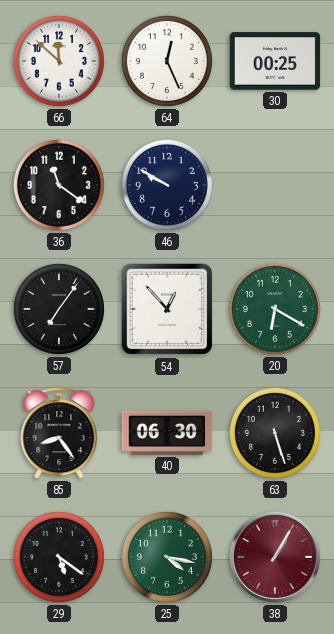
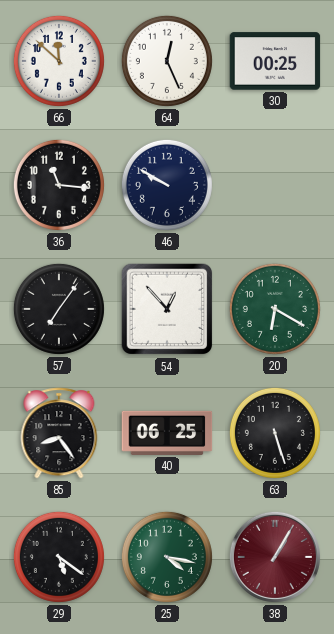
36: 11:21 -> 11:16
40: 06:30 -> 06:25
